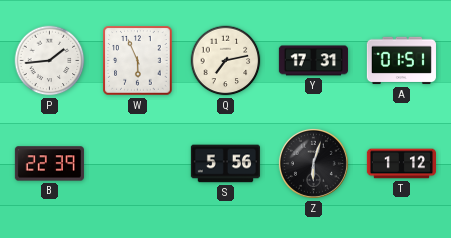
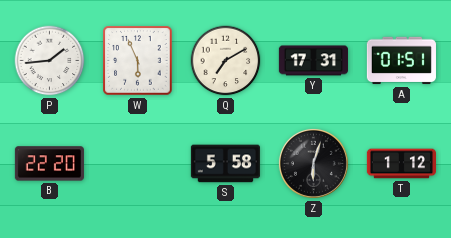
Q: 7:13 -> 7:10
B: 22:39 -> 22:20
S: 5:56 -> 5:58
